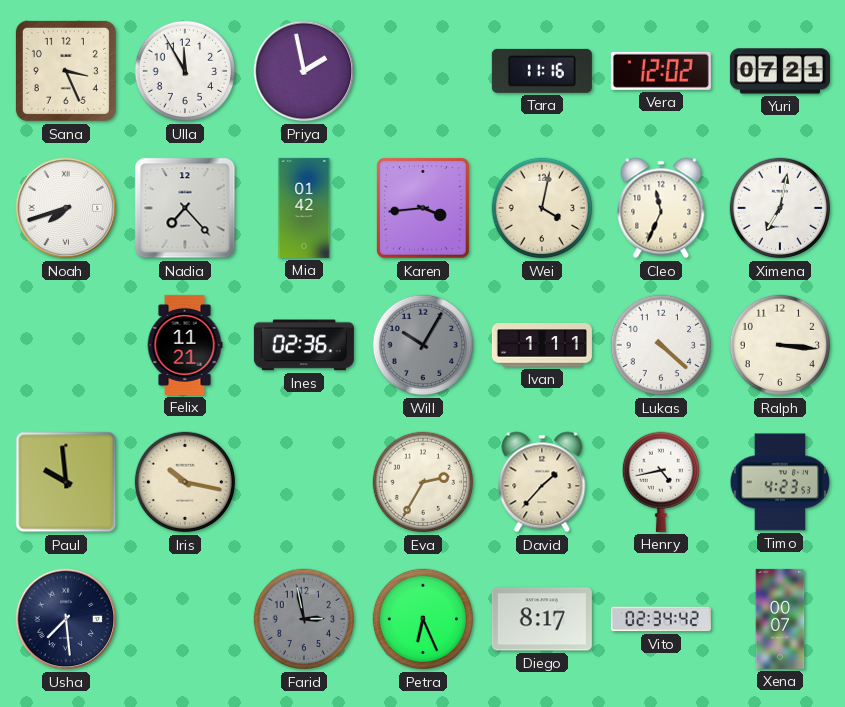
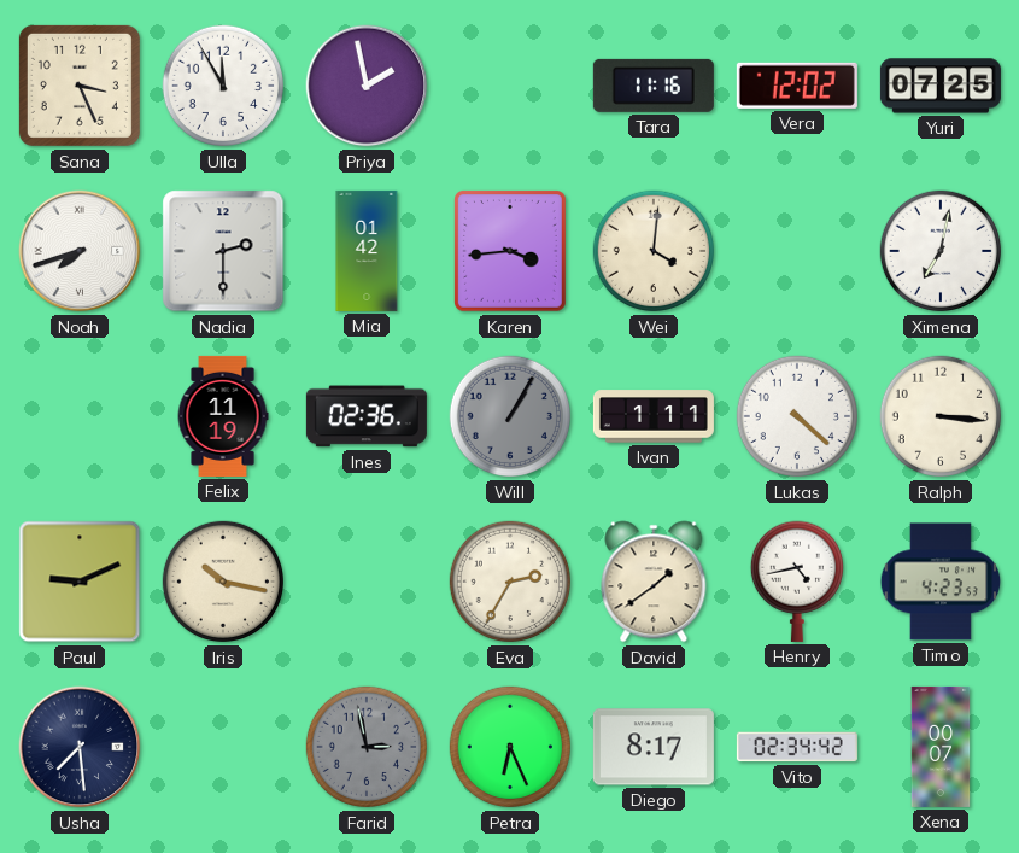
Yuri: 07:21 -> 07:25
Nadia: 7:23 -> 2:30
Wei: 4:02 -> 4:01
Cleo: 11:34 -> none
Felix: 11:21 -> 11:19
Will: 10:05 -> 1:05
Paul: 9:59 -> 9:11
David: 1:37 -> 1:39
